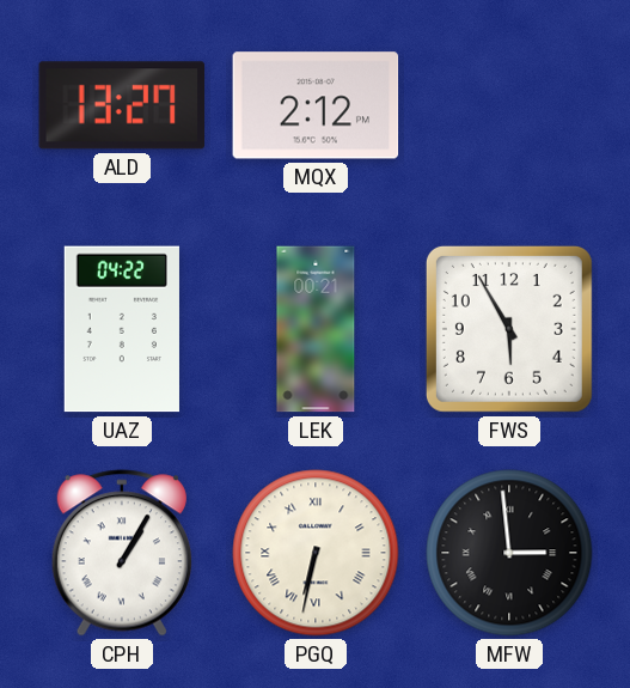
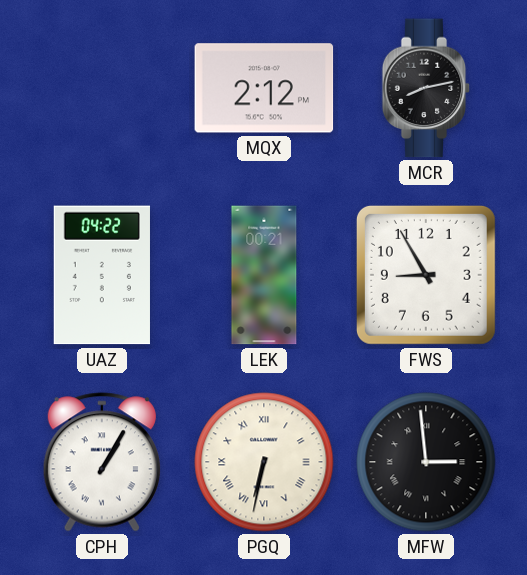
ALD: 13:27 -> none
MCR: none -> 8:13
FWS: 5:55 -> 8:55
